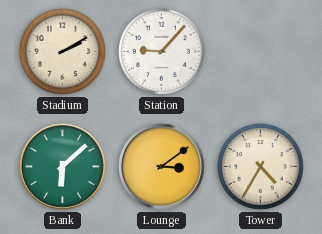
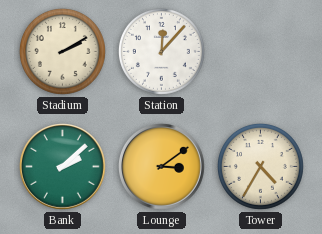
Station: 9:07 -> 12:07
Bank: 6:08 -> 2:08
